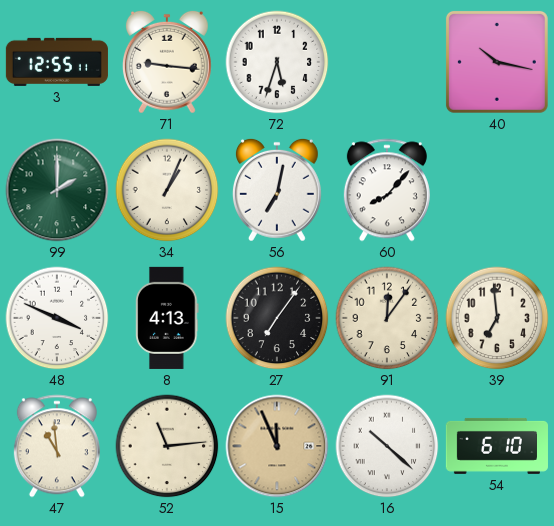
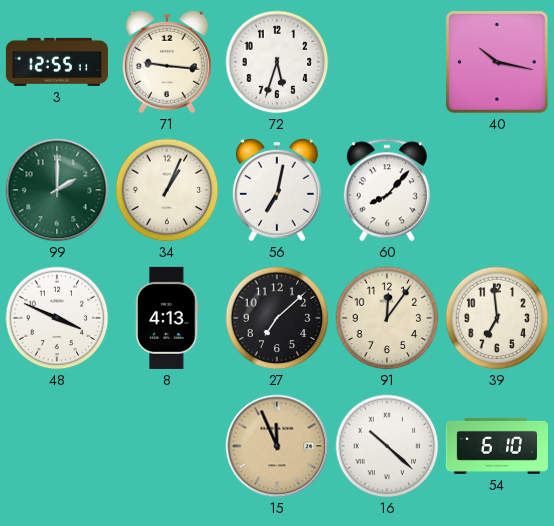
27: 7:06 -> 7:08
47: 10:59 -> none
52: 11:14 -> none
